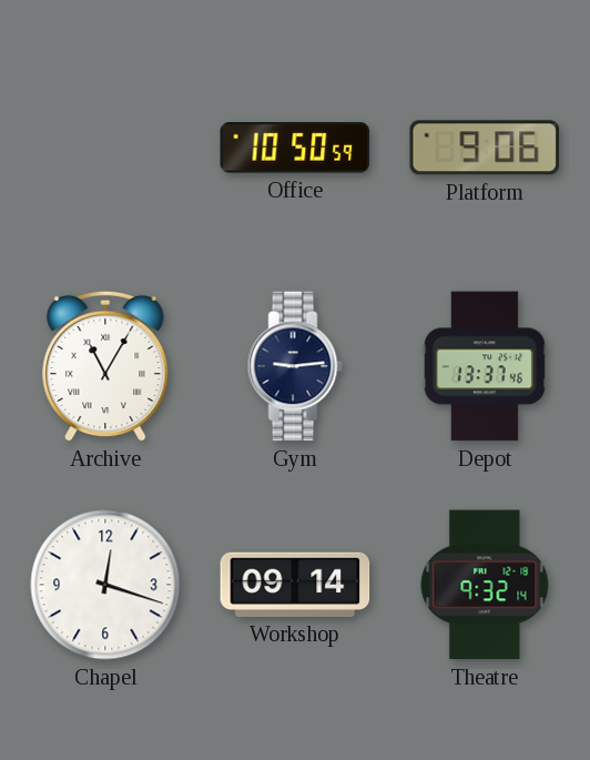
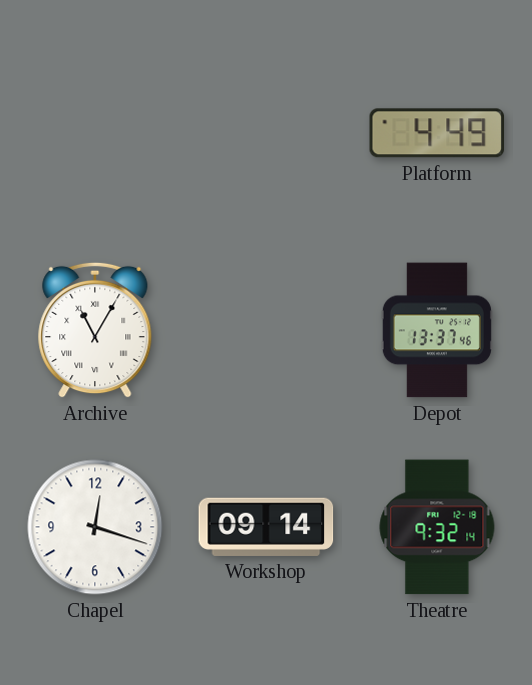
Office: 10:50 -> none
Platform: 9:06 -> 4:49
Gym: 9:14 -> none
